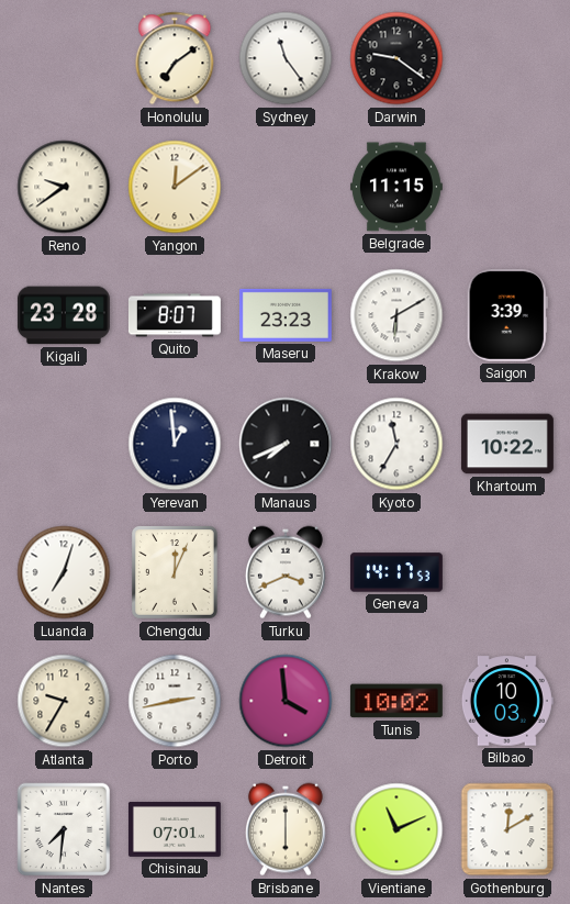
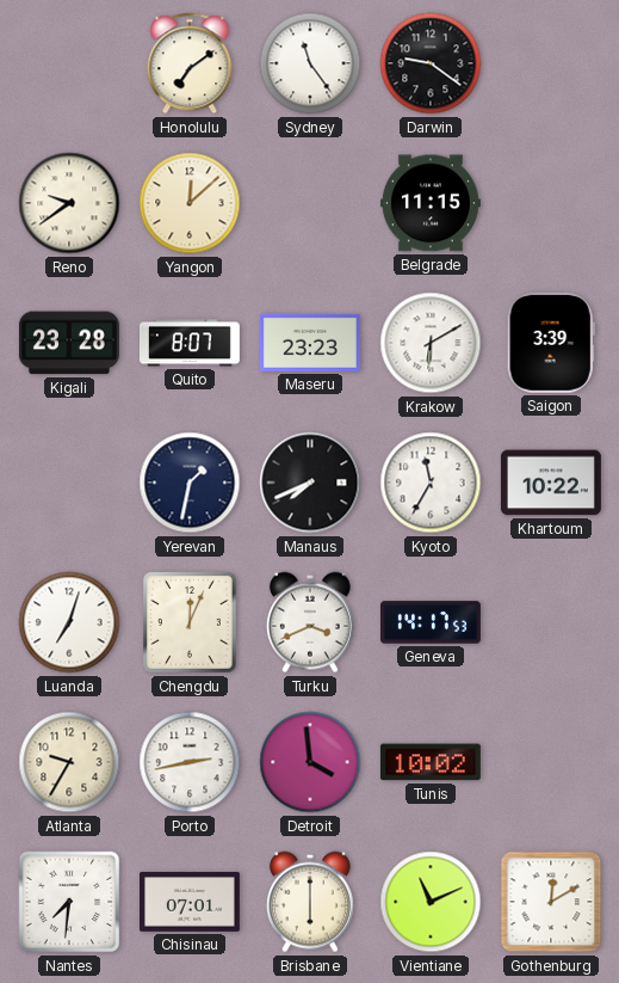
Yangon: 12:09 -> 12:08
Yerevan: 12:59 -> 1:32
Bilbao: 10:03 -> none
